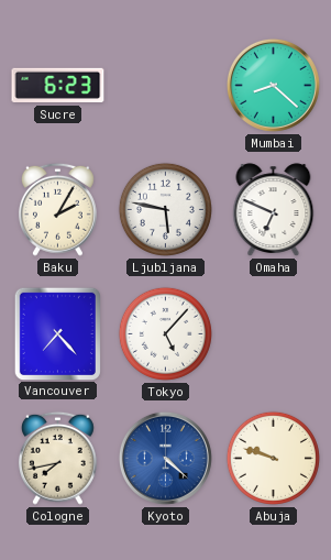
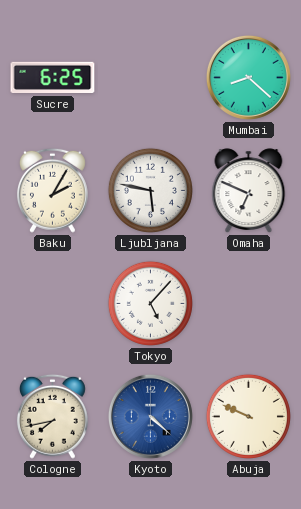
Sucre: 6:23 -> 6:25
Vancouver: 7:23 -> none
Abuja: 9:48 -> 9:49
